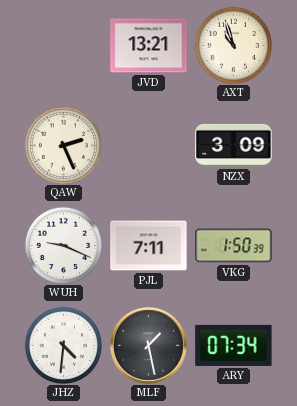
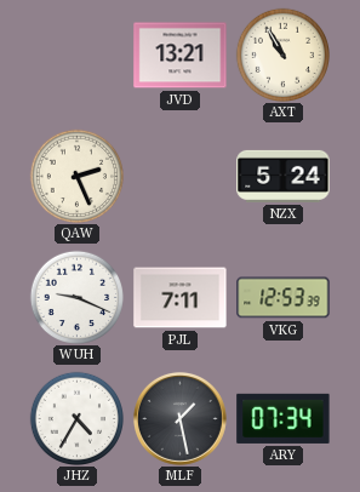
AXT: 10:57 -> 10:55
NZX: 3:09 -> 5:24
VKG: 1:50 -> 12:53
JHZ: 4:31 -> 4:35
